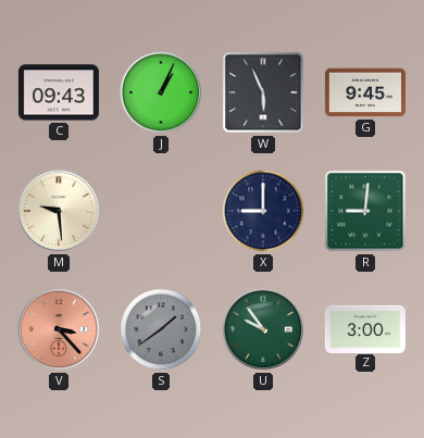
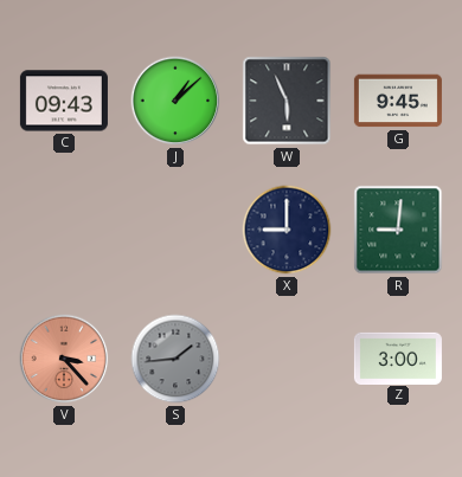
J: 1:04 -> 1:08
M: 9:29 -> none
S: 1:39 -> 1:44
U: 9:54 -> none
